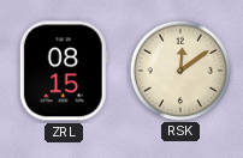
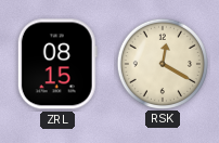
RSK: 12:09 -> 12:20
